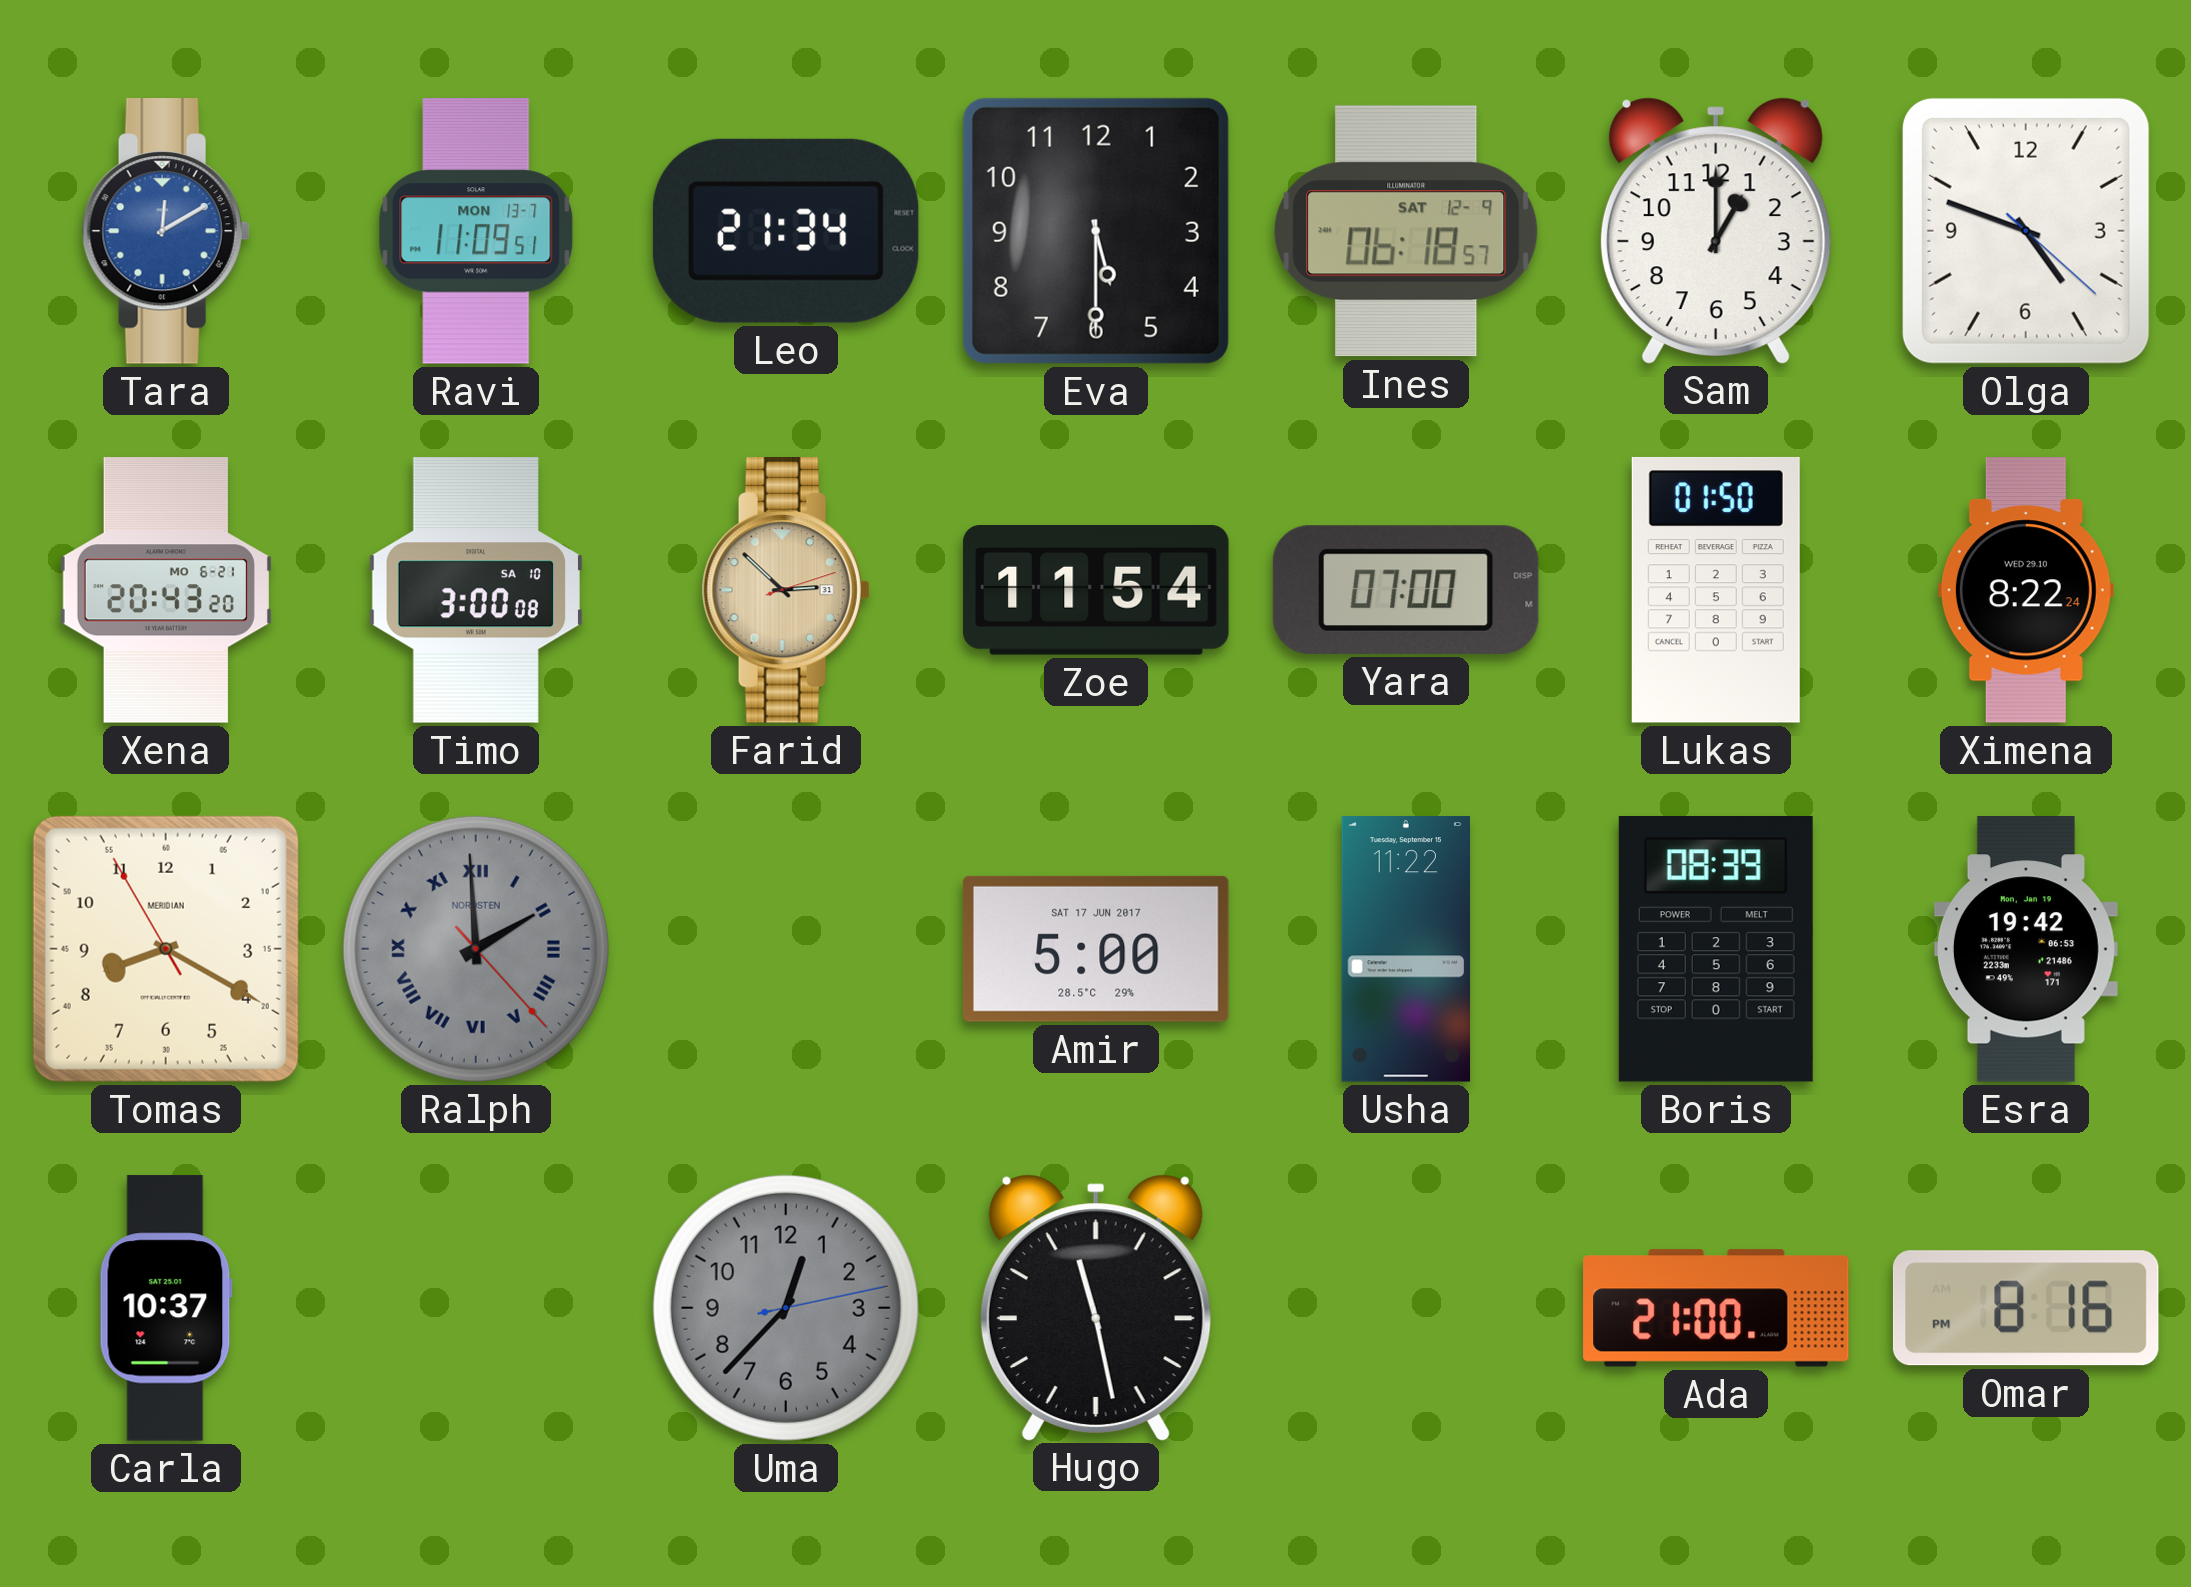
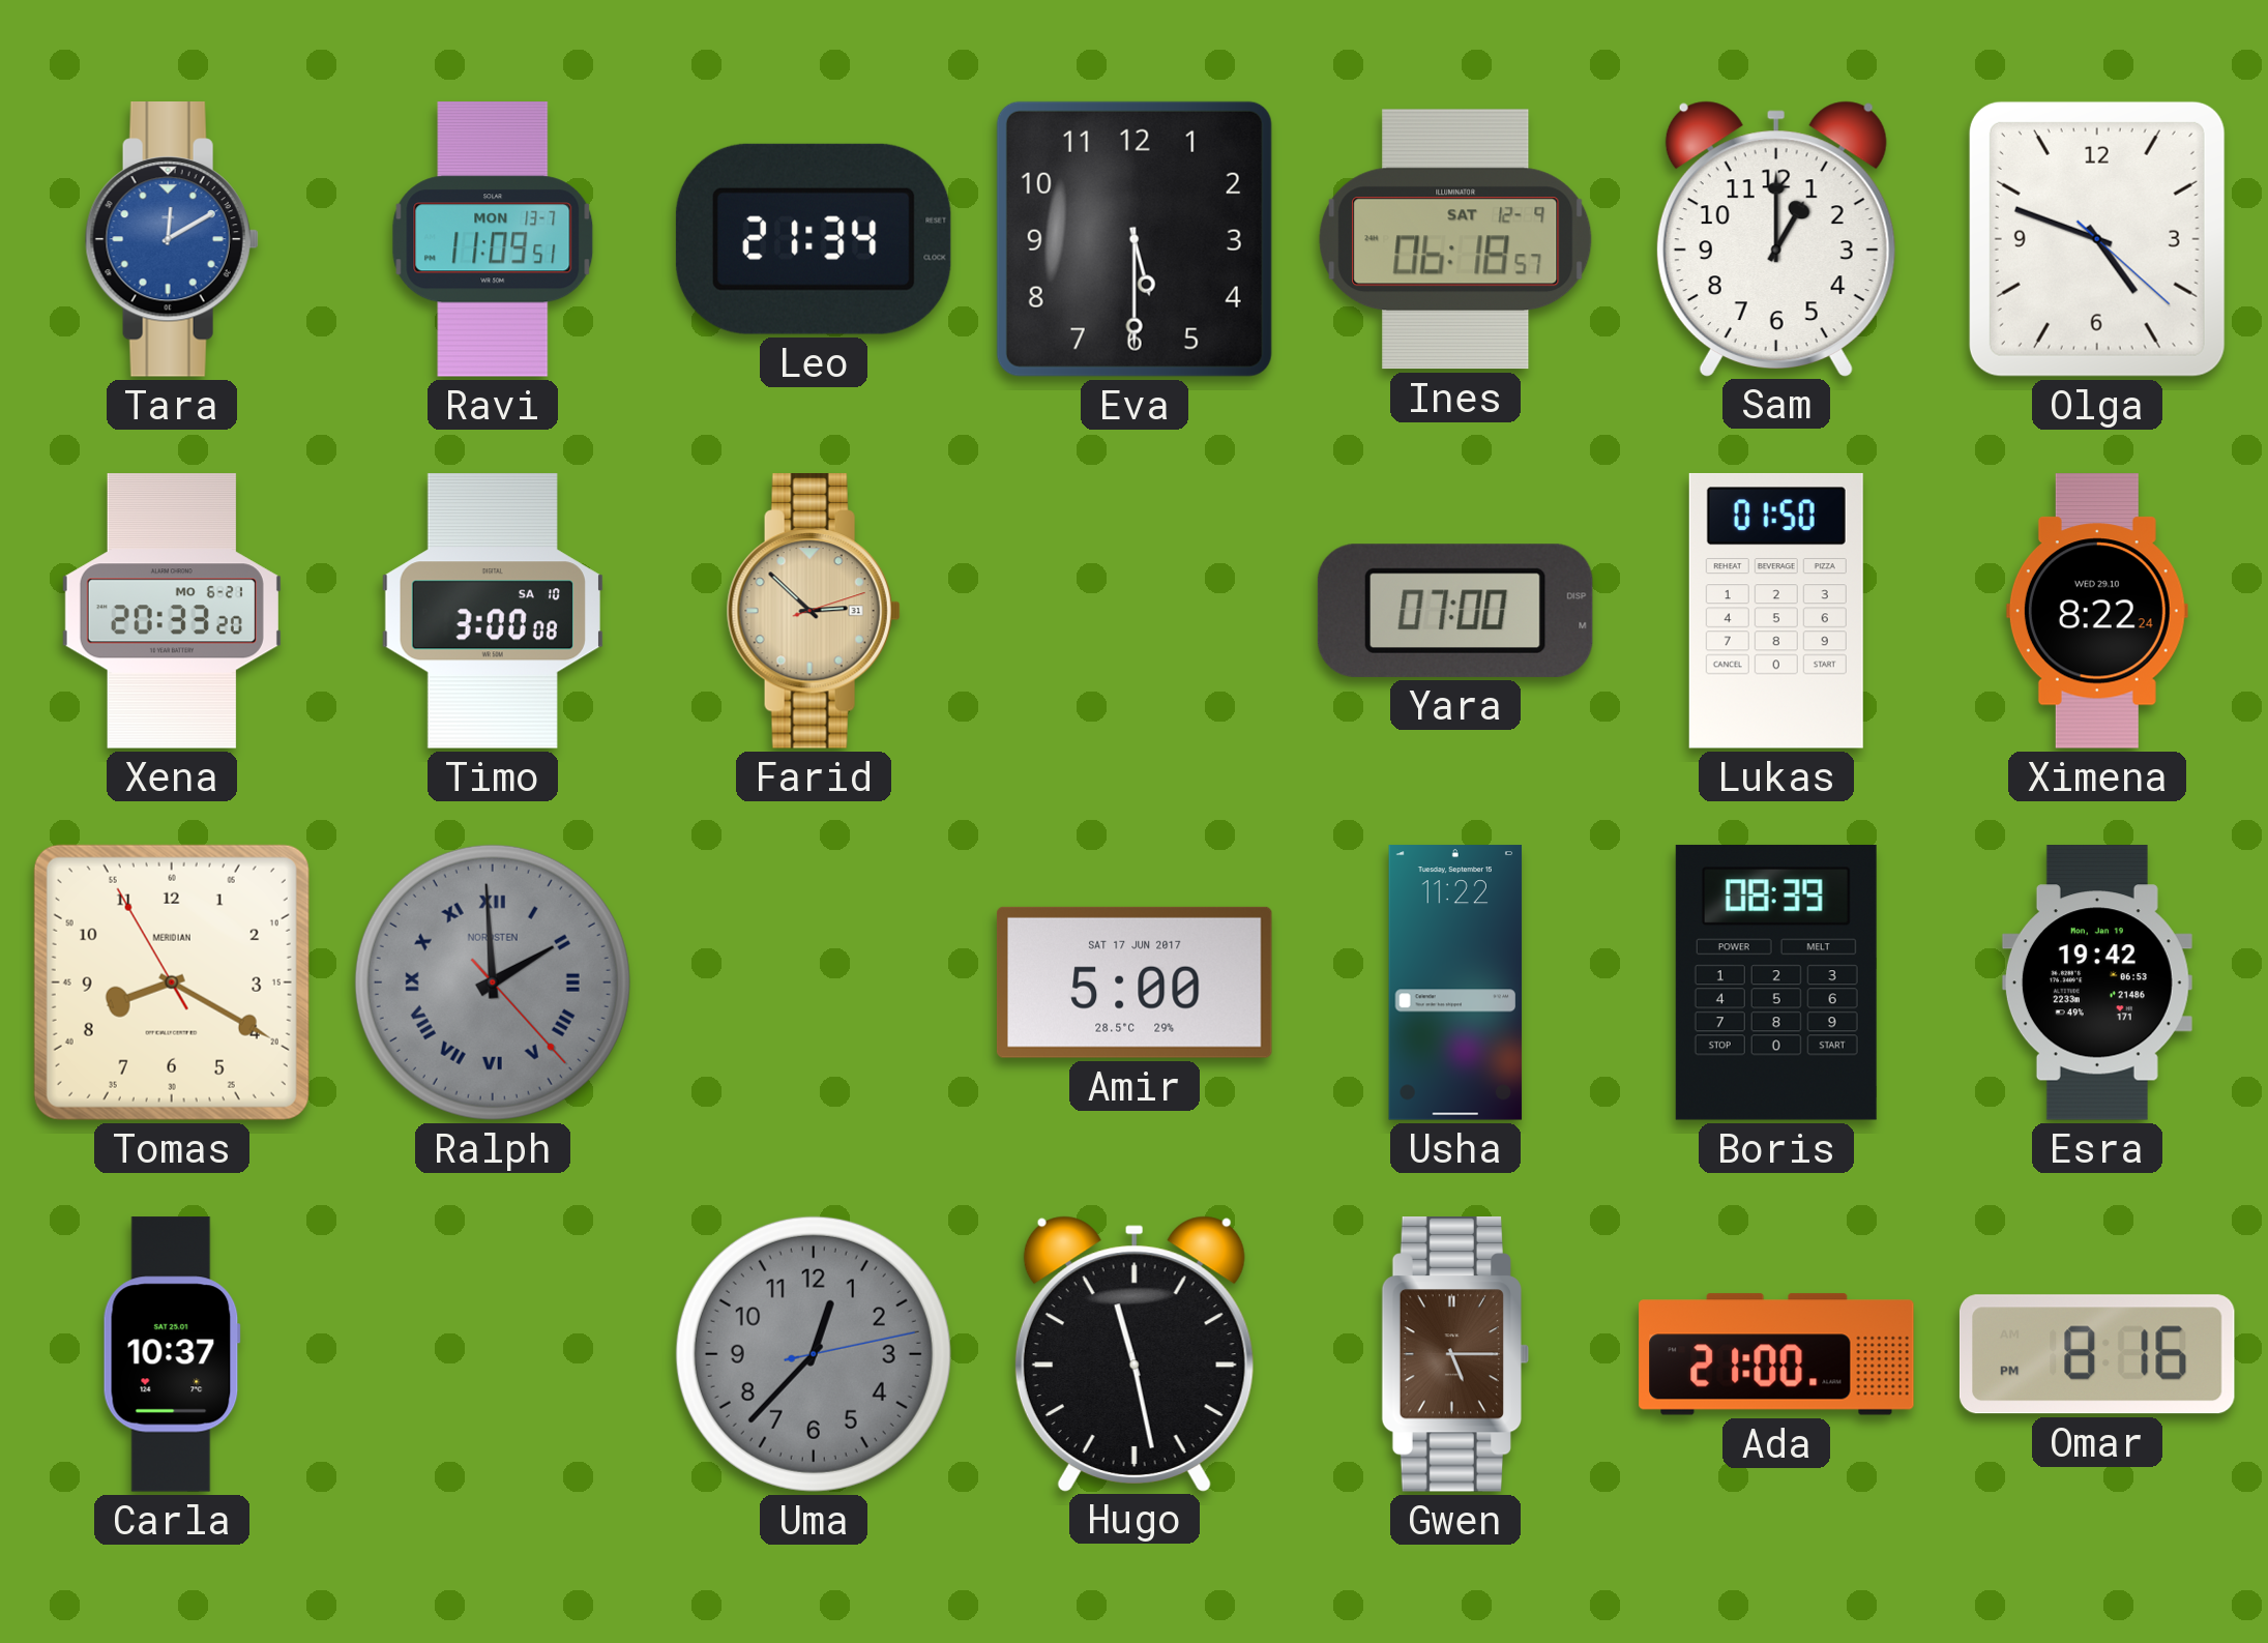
Xena: 20:43 -> 20:33
Zoe: 11:54 -> none
Gwen: none -> 5:15
